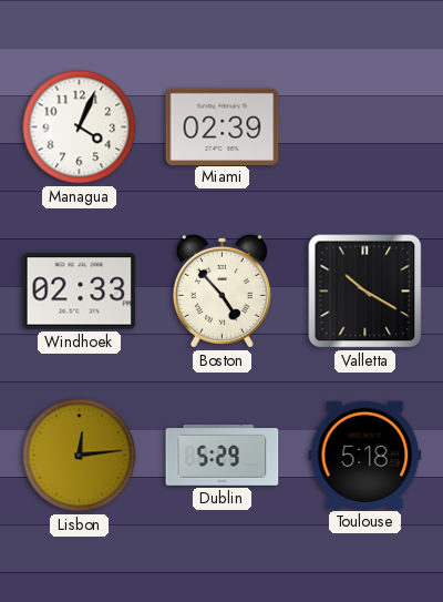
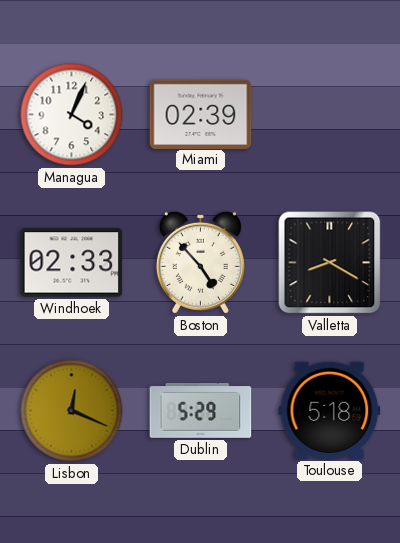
Valletta: 10:20 -> 8:20
Lisbon: 12:14 -> 12:19
